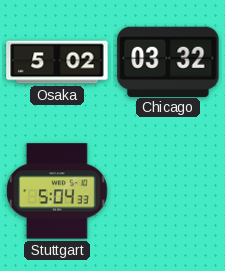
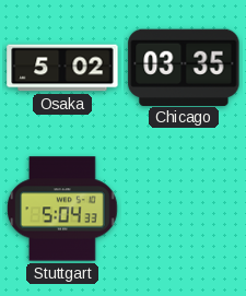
Chicago: 03:32 -> 03:35
